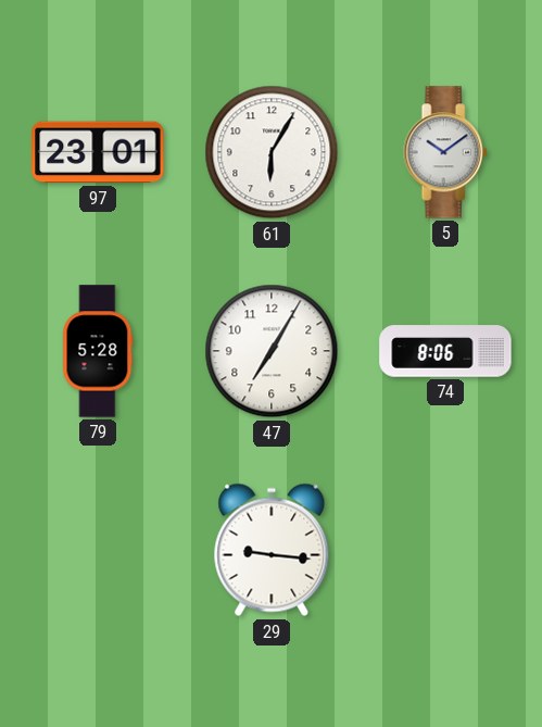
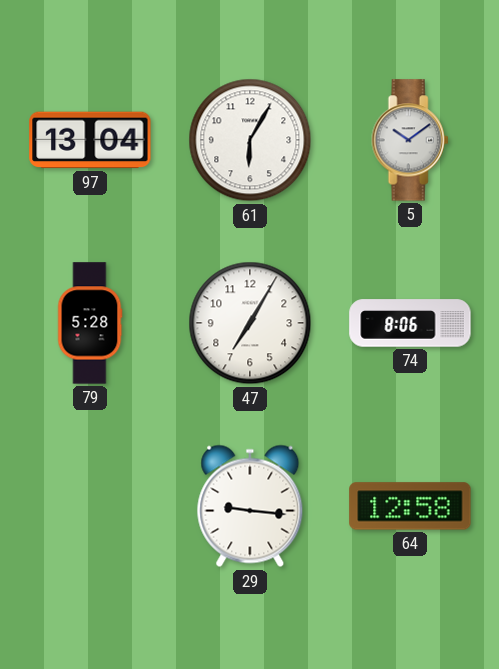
97: 23:01 -> 13:04
64: none -> 12:58
